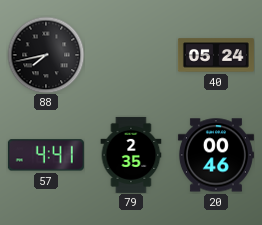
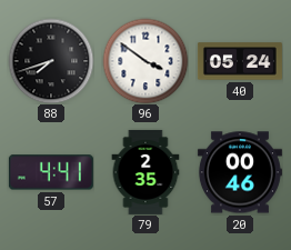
88: 7:43 -> 7:42
96: none -> 3:51
